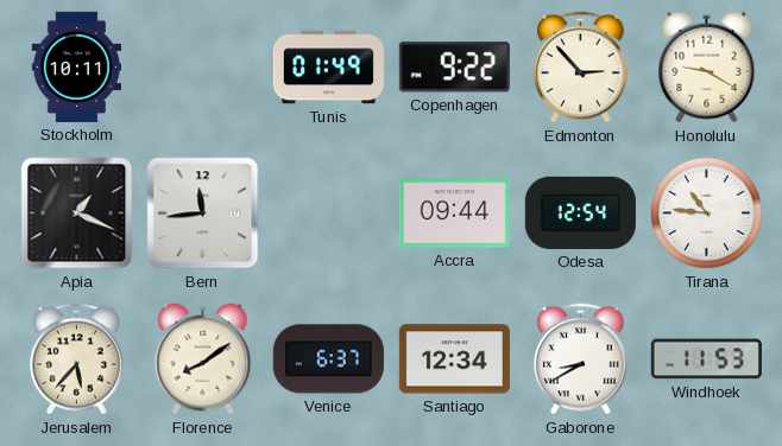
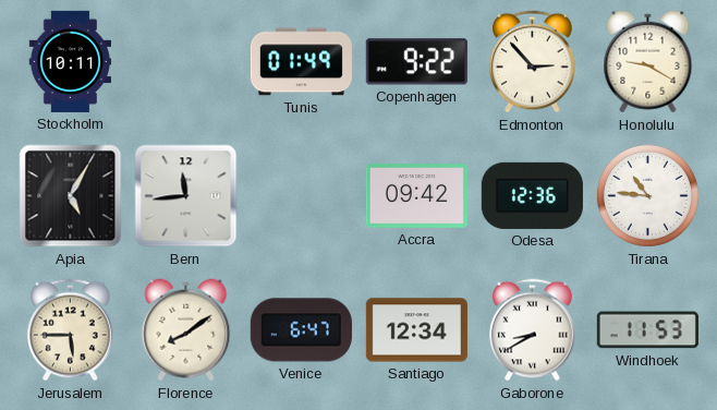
Apia: 1:19 -> 5:05
Accra: 09:44 -> 09:42
Odesa: 12:54 -> 12:36
Jerusalem: 5:37 -> 5:45
Venice: 6:37 -> 6:47
